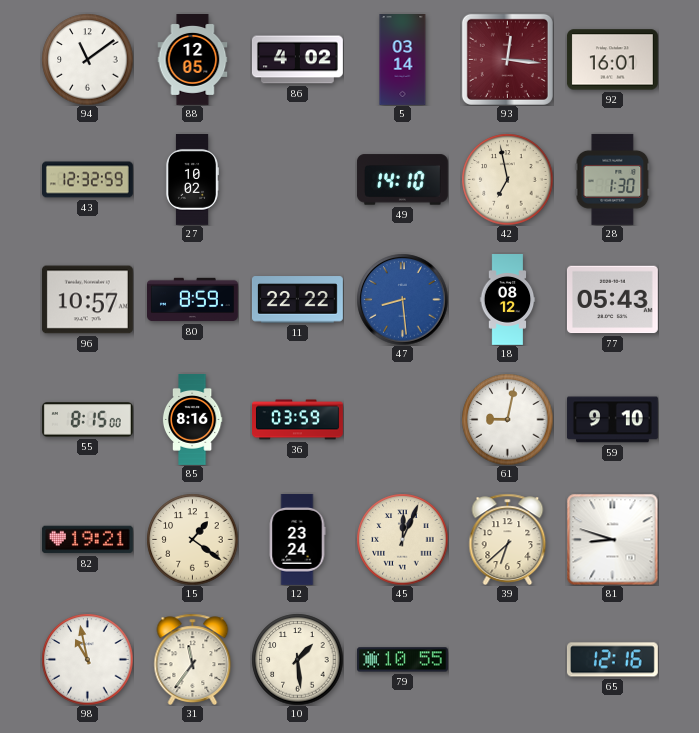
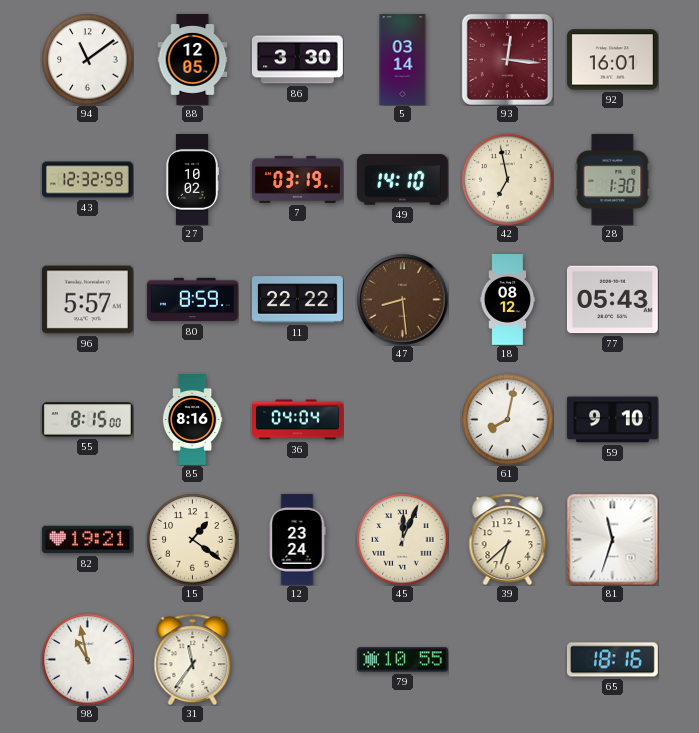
86: 4:02 -> 3:30
7: none -> 03:19
96: 10:57 -> 5:57
47 dial: blue -> brown
36: 03:59 -> 04:04
61: 9:02 -> 8:02
81: 8:48 -> 11:33
10: 1:29 -> none
65: 12:16 -> 18:16
